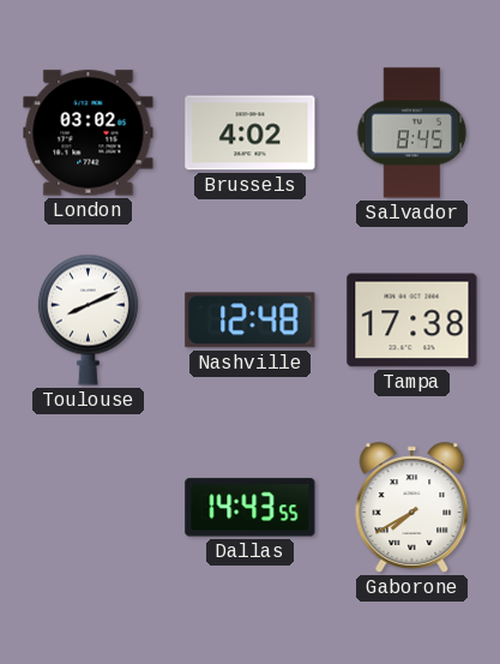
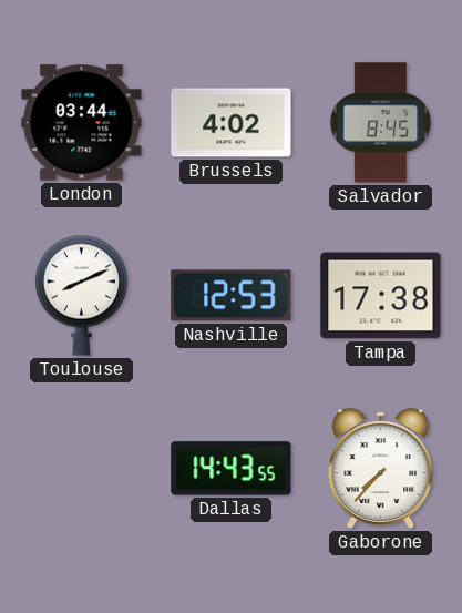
London: 03:02 -> 03:44
Nashville: 12:48 -> 12:53
Gaborone: 7:40 -> 7:37
